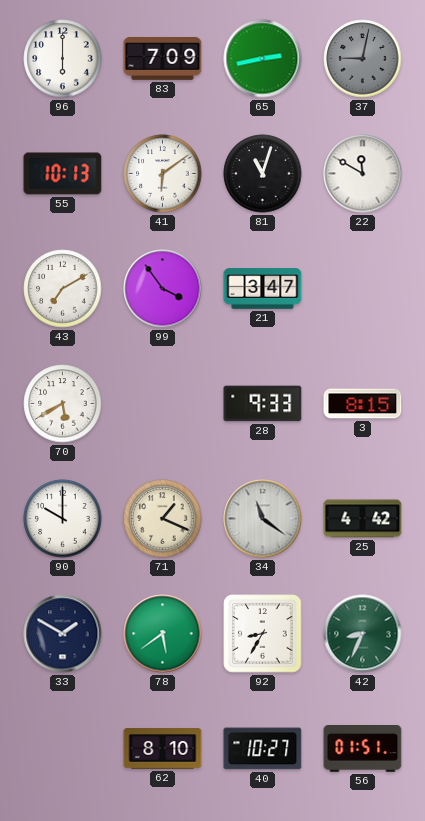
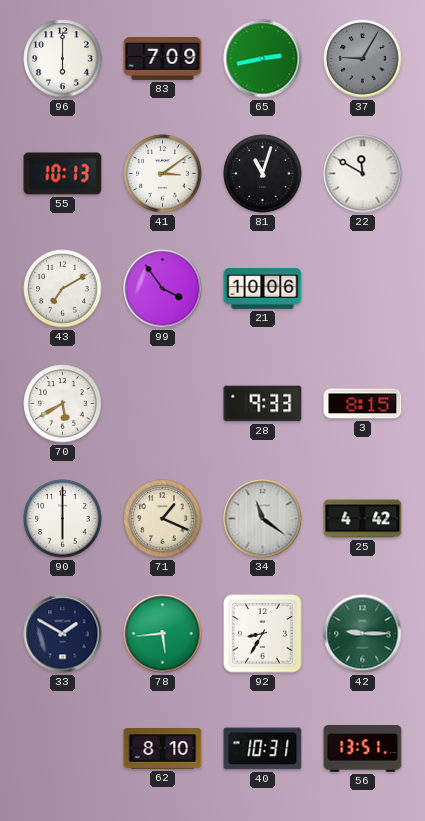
37: 9:02 -> 9:05
41: 6:09 -> 3:09
21: 3:47 -> 10:06
90: 10:00 -> 6:00
78: 5:39 -> 5:44
42: 8:34 -> 9:15
40: 10:27 -> 10:31
56: 01:51 -> 13:51
